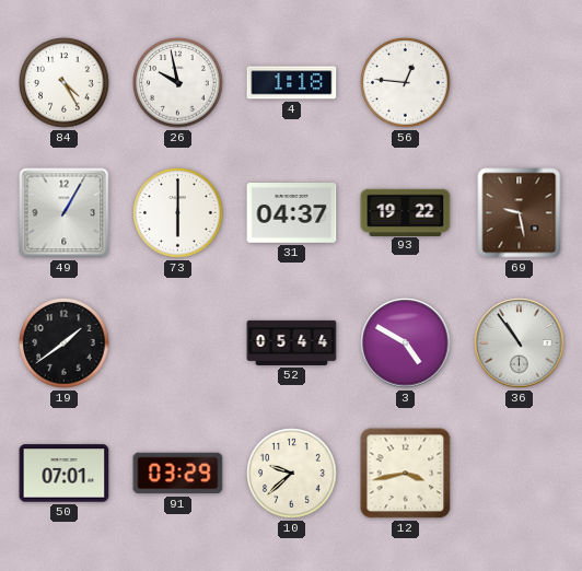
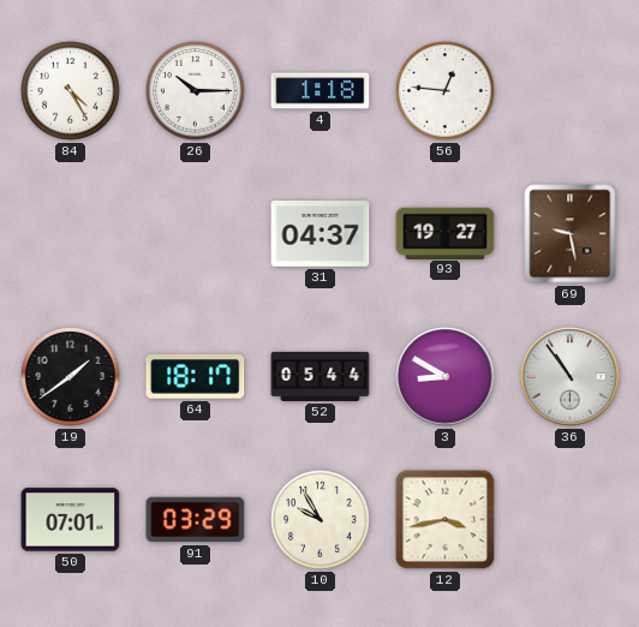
26: 9:58 -> 10:15
49: 1:05 -> none
73: 6:00 -> none
93: 19:22 -> 19:27
64: none -> 18:17
3: 4:50 -> 8:50
10: 9:38 -> 9:55
